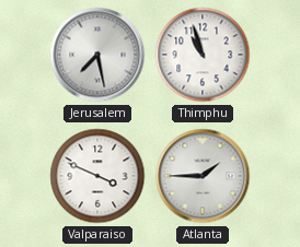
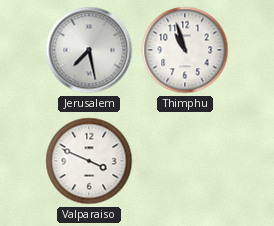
Atlanta: 1:45 -> none
